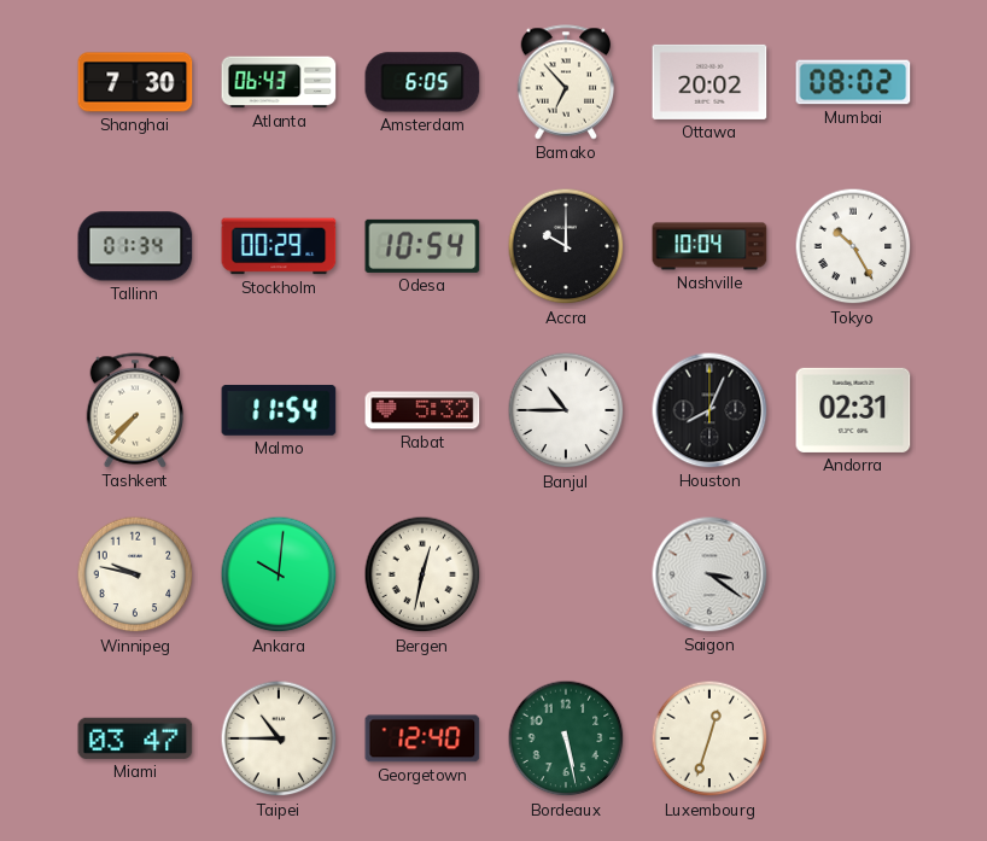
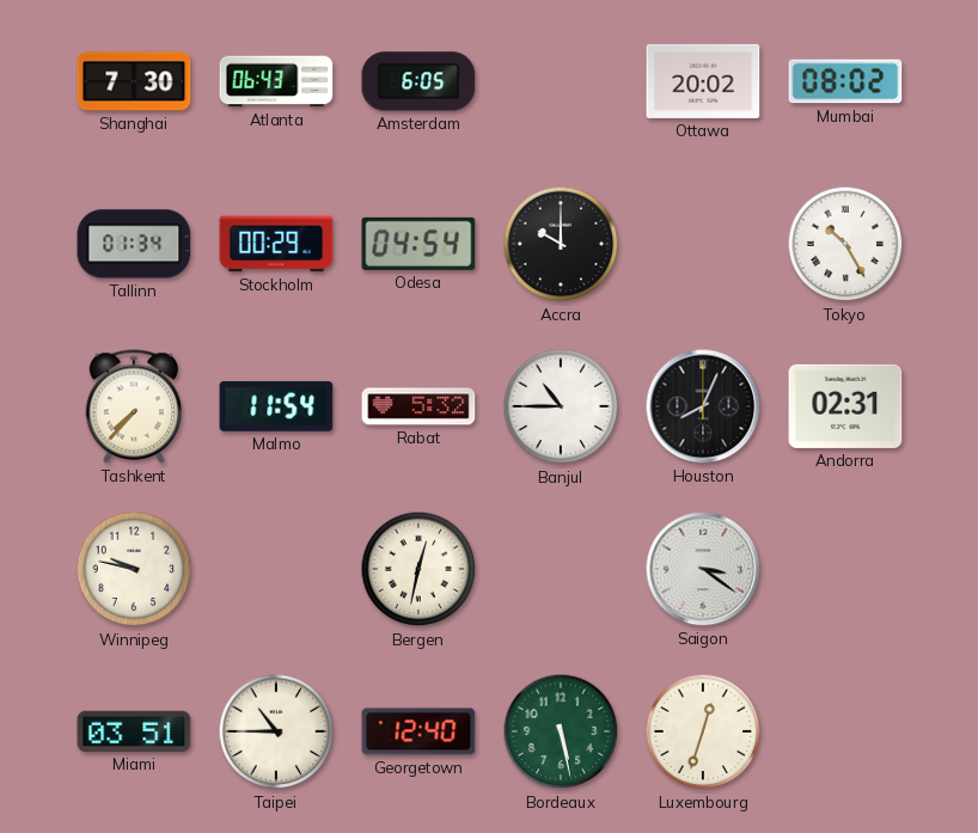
Bamako: 6:53 -> none
Odesa: 10:54 -> 04:54
Nashville: 10:04 -> none
Ankara: 10:01 -> none
Miami: 03:47 -> 03:51
